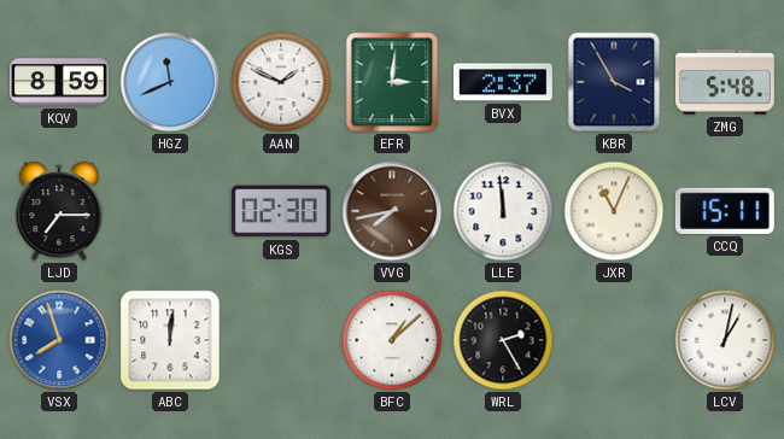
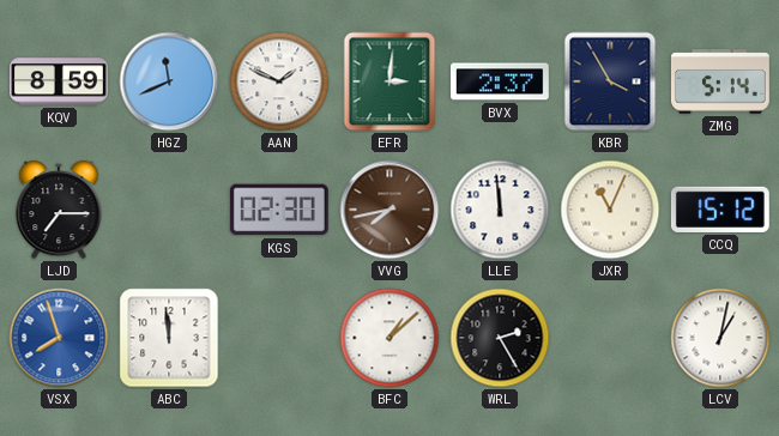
ZMG: 5:48 -> 5:14
CCQ: 15:11 -> 15:12
ABC: 12:01 -> 11:59
